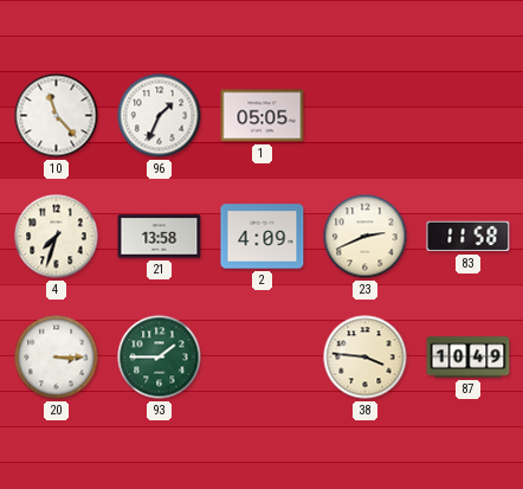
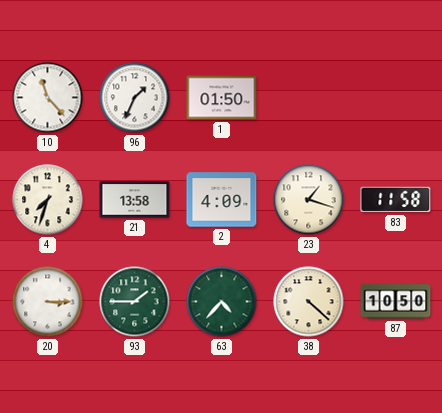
1: 05:05 -> 01:50
23: 2:41 -> 1:18
63: none -> 4:37
38: 3:46 -> 4:22
87: 10:49 -> 10:50
